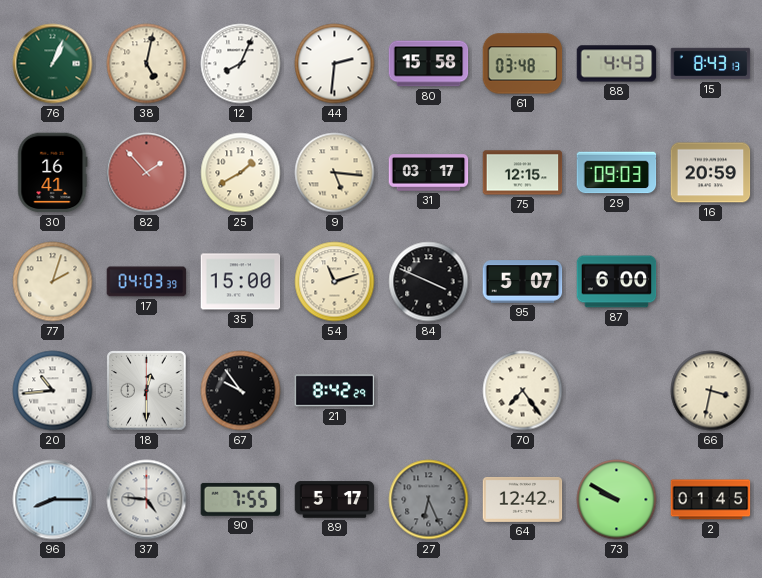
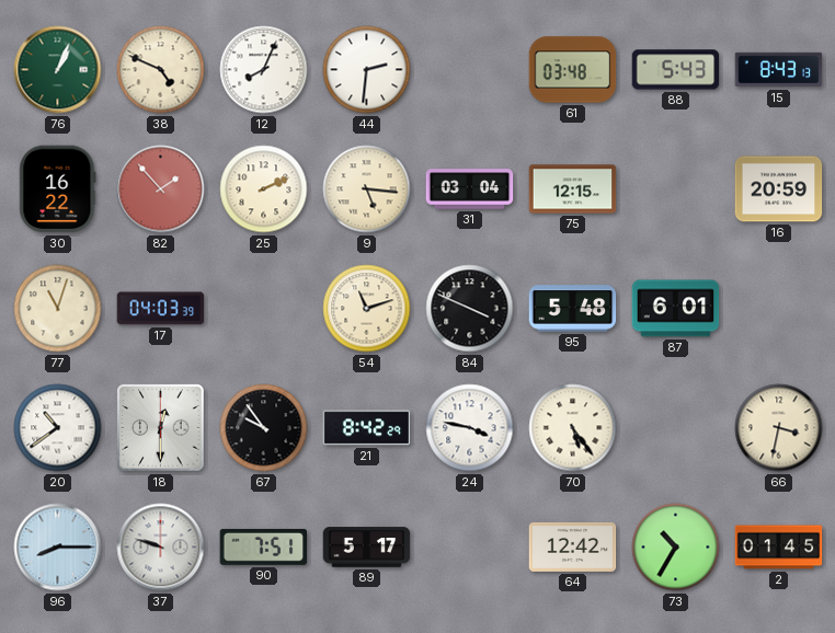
38: 5:02 -> 4:49
80: 15:58 -> none
88: 4:43 -> 5:43
30: 16:41 -> 16:22
25: 1:40 -> 2:11
31: 03:17 -> 03:04
29: 09:03 -> none
77: 2:03 -> 11:03
35: 15:00 -> none
95: 5:07 -> 5:48
87: 6:00 -> 6:01
20: 10:44 -> 10:39
24: none -> 3:47
70: 7:24 -> 5:24
37: 4:46 -> 9:48
90: 7:55 -> 7:51
27: 6:26 -> none
73: 9:50 -> 10:35
